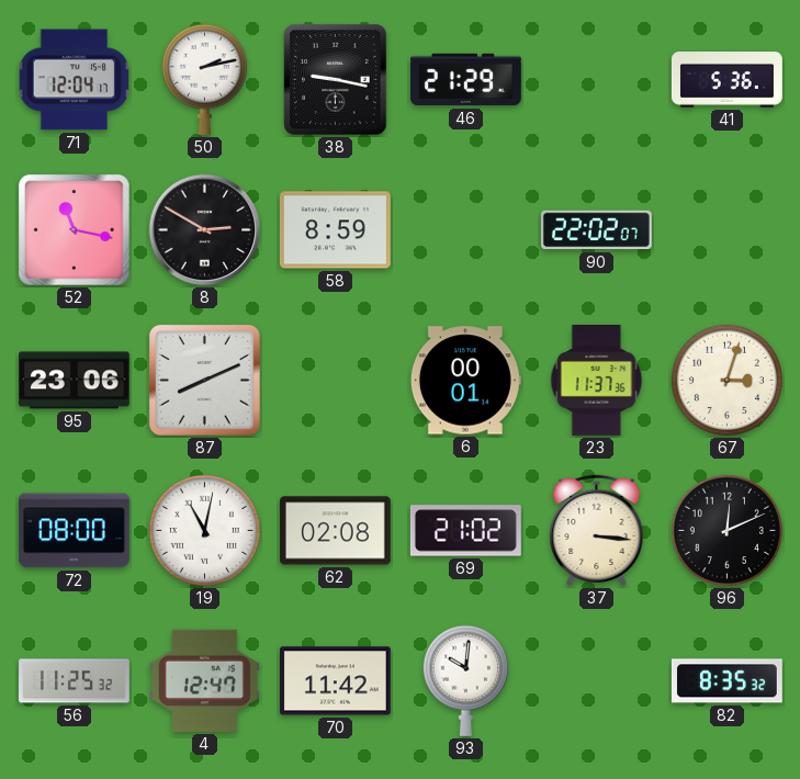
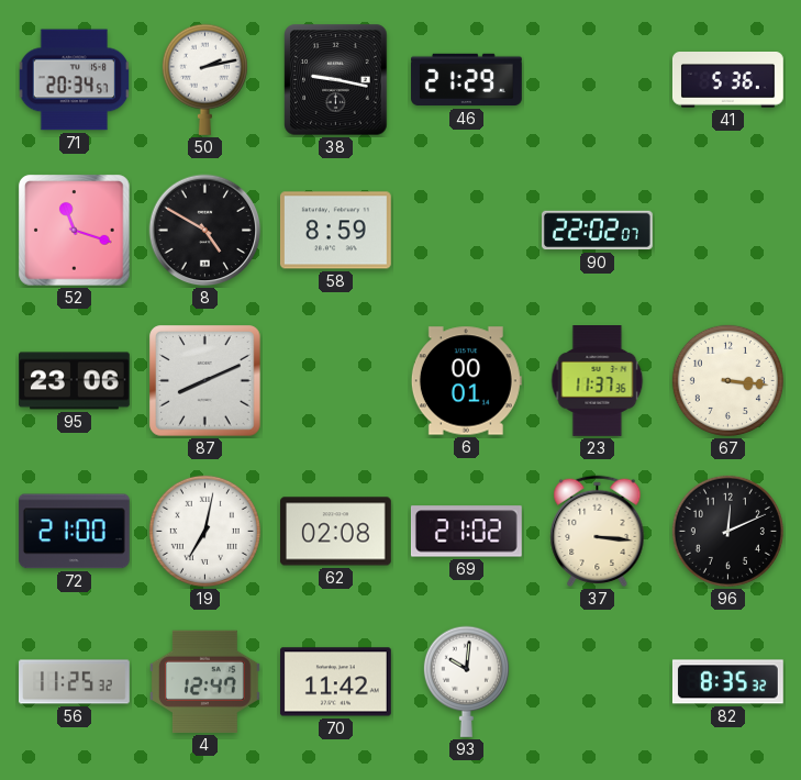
71: 12:04 -> 20:34
52: 11:17 -> 11:18
8: 2:50 -> 4:50
67: 3:03 -> 3:16
72: 08:00 -> 21:00
19: 11:02 -> 7:02
